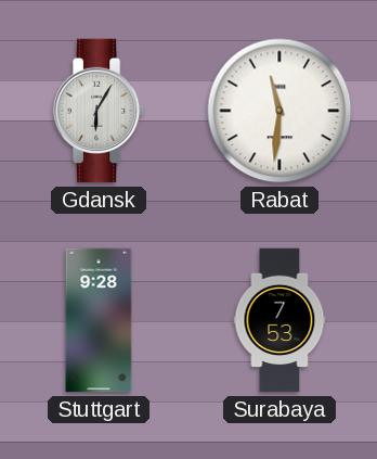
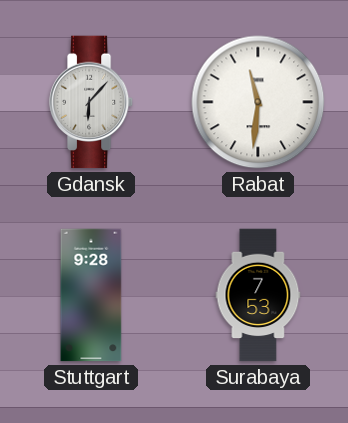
Gdansk: 6:05 -> 6:07
